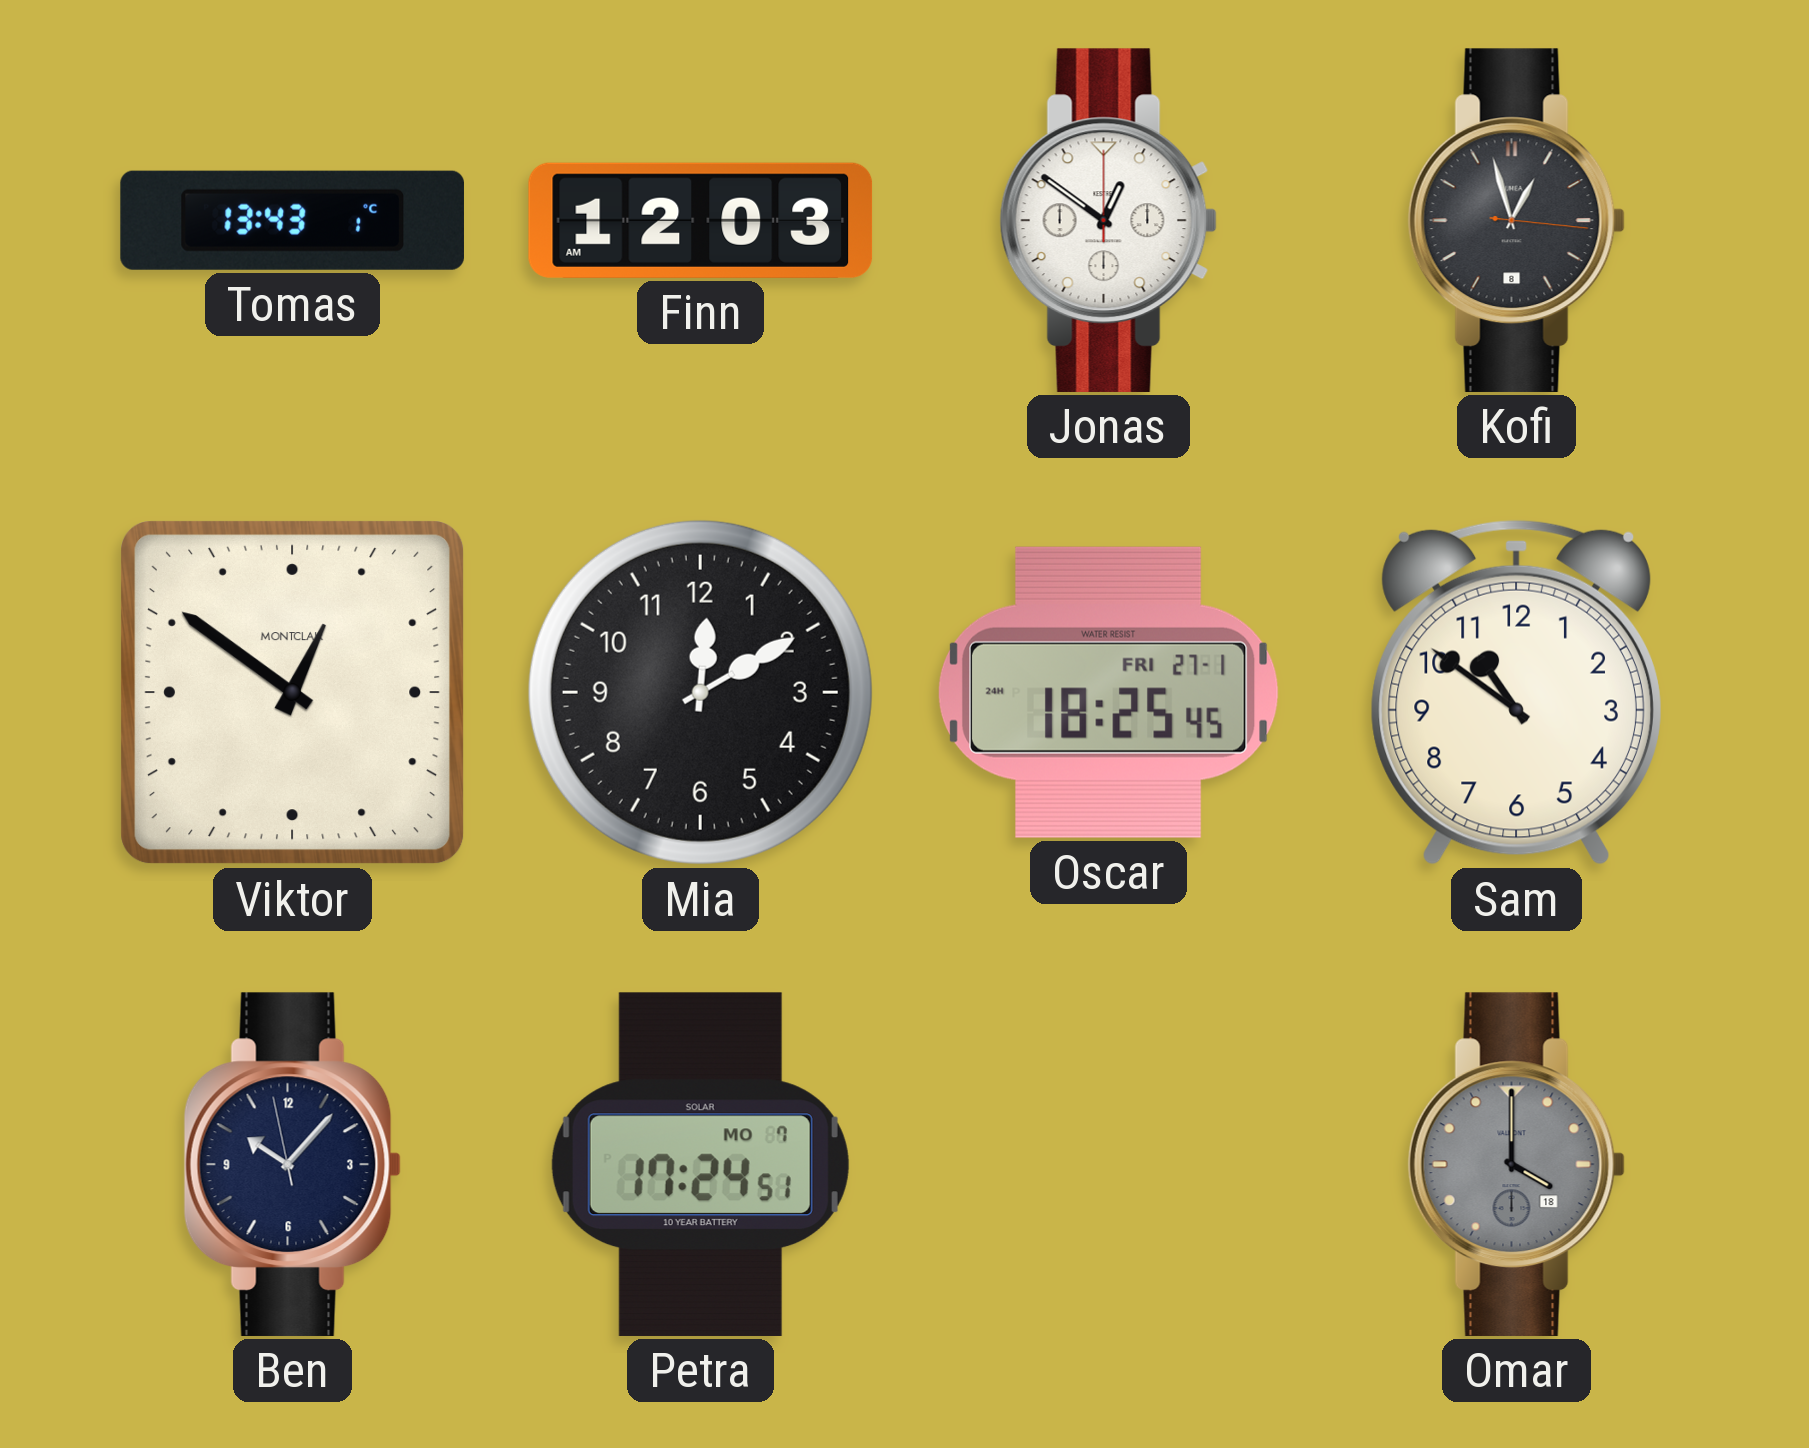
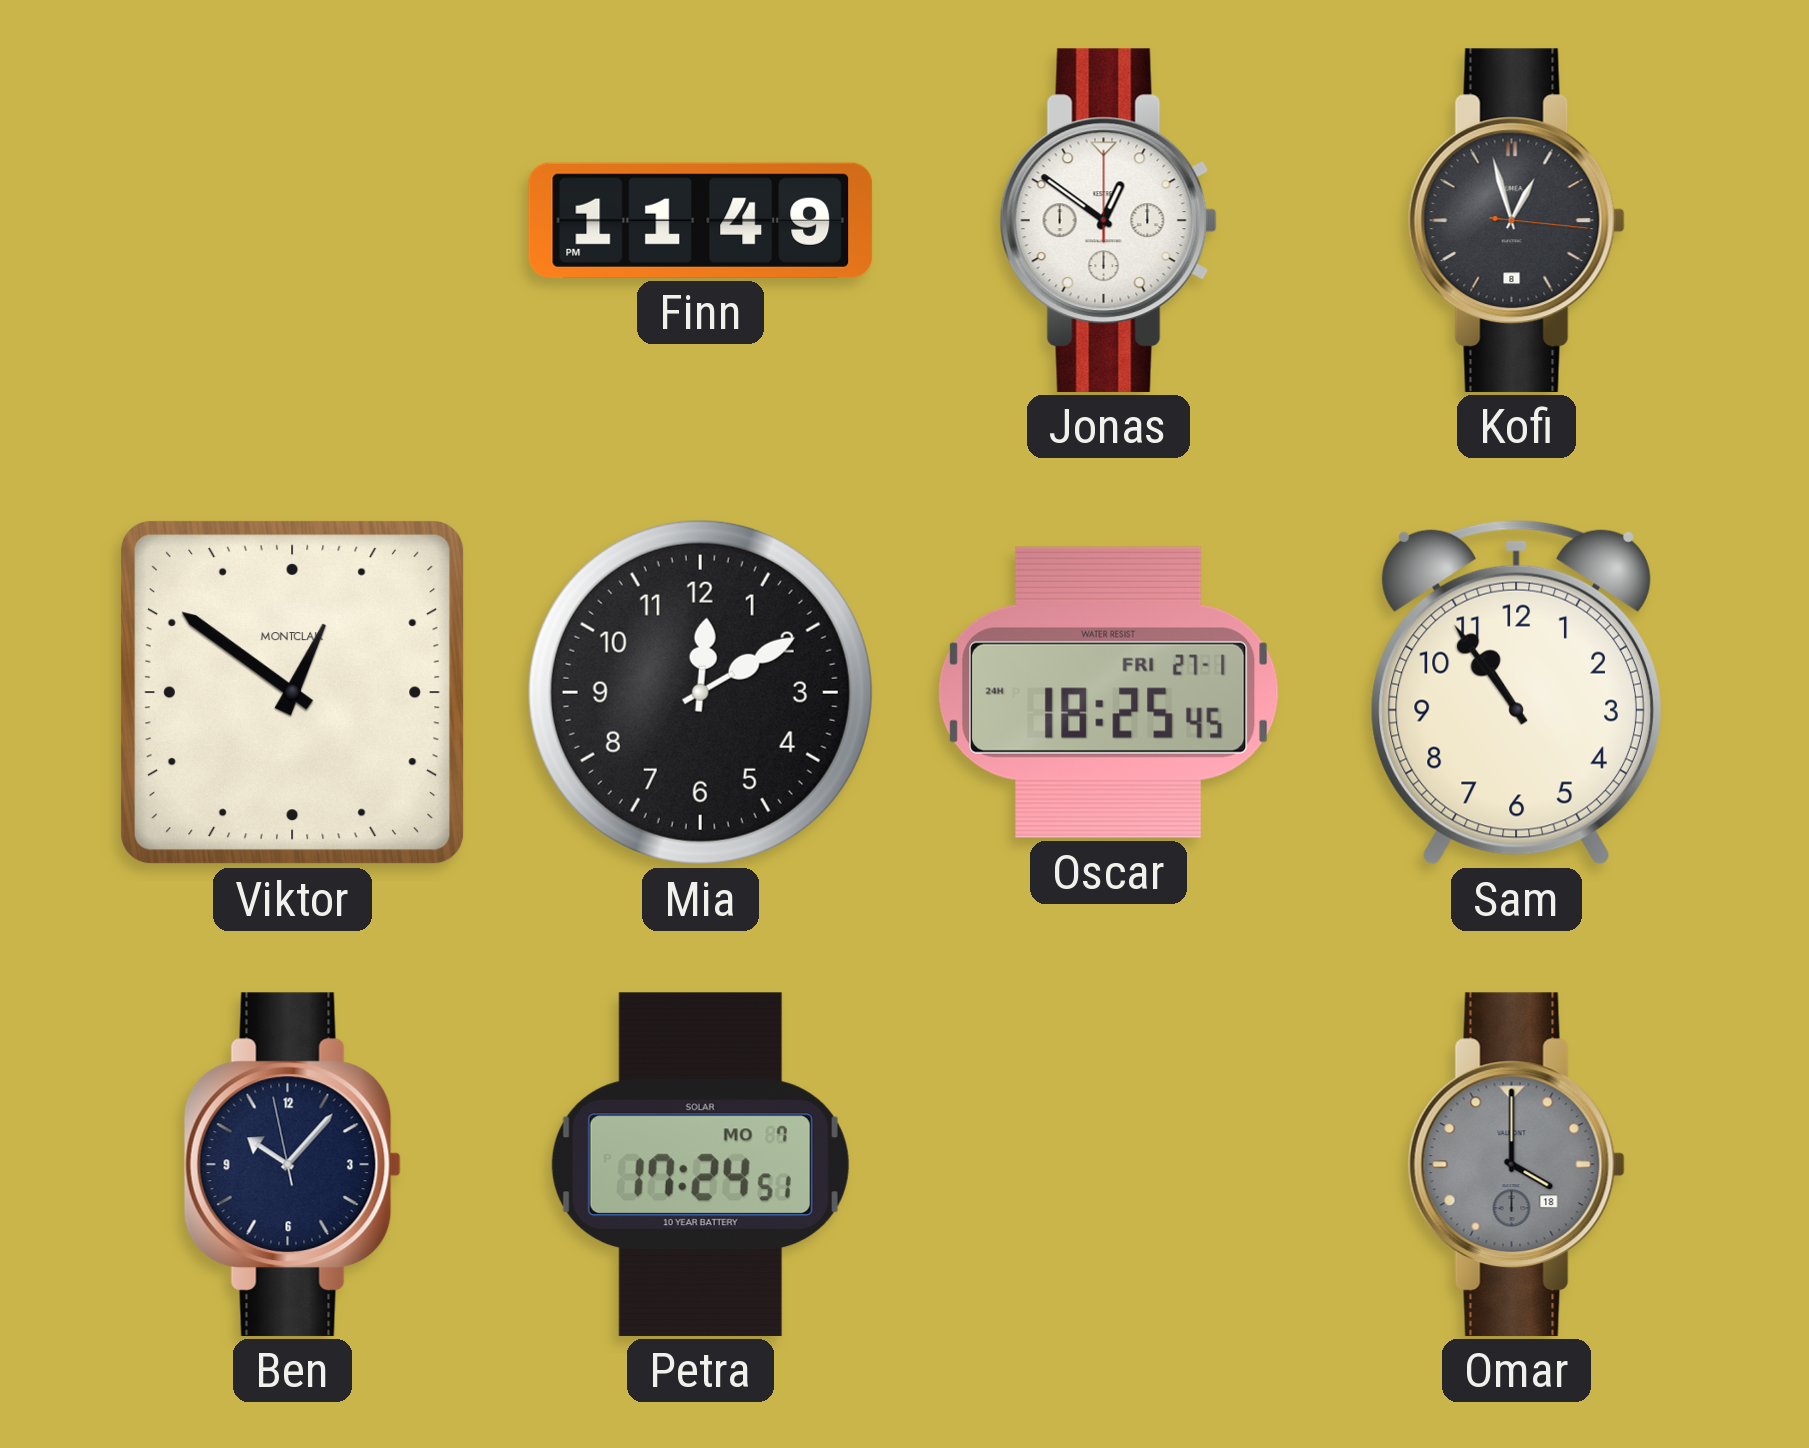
Tomas: 13:43 -> none
Finn: 12:03 -> 11:49
Sam: 10:51 -> 10:54
